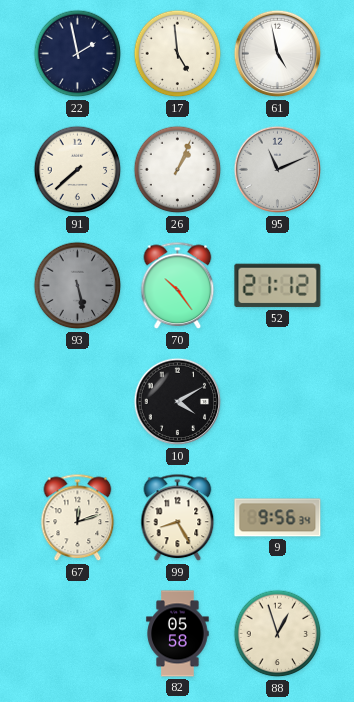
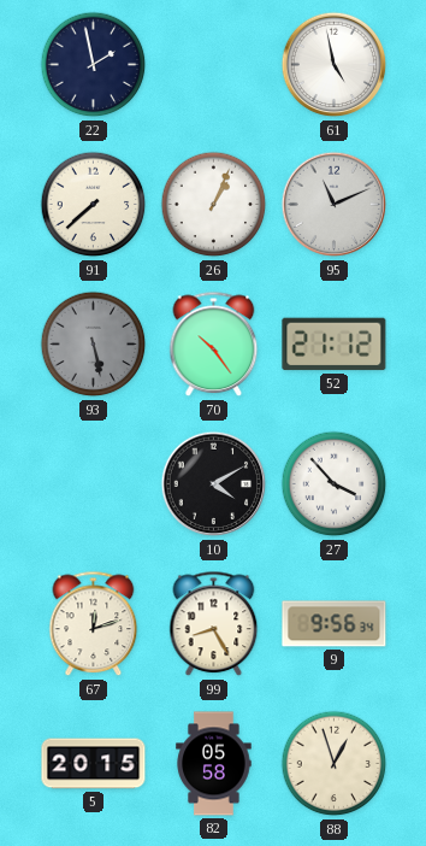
17: 4:59 -> none
27: none -> 3:53
5: none -> 20:15
